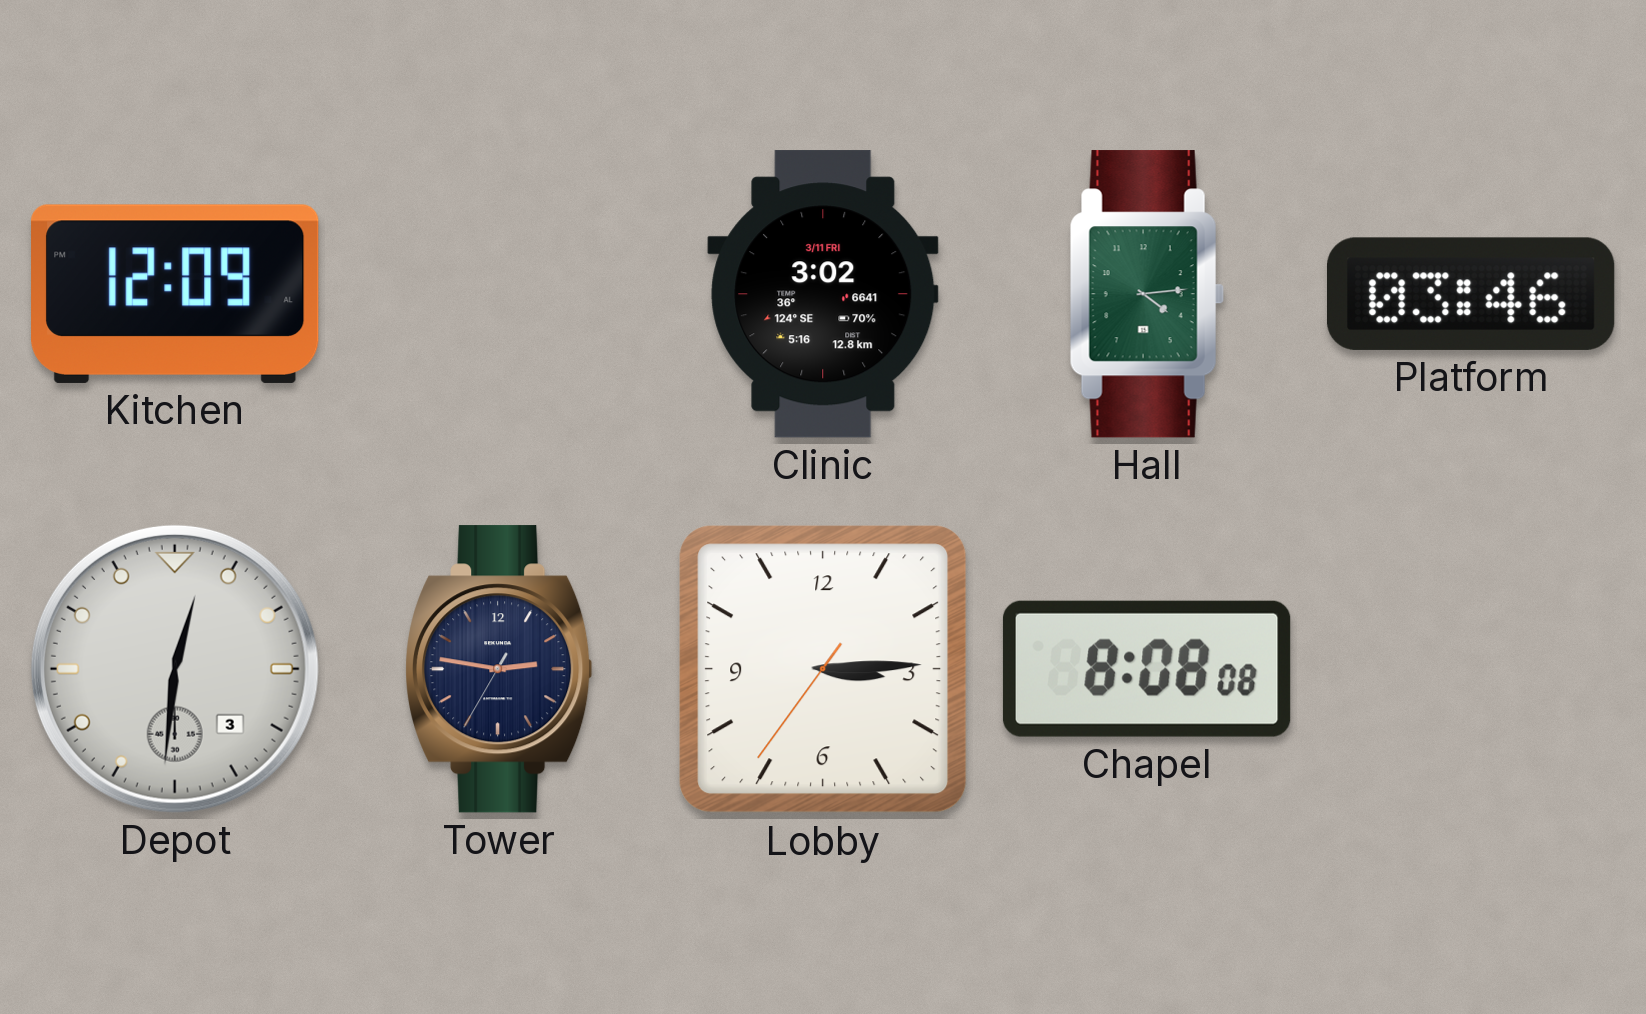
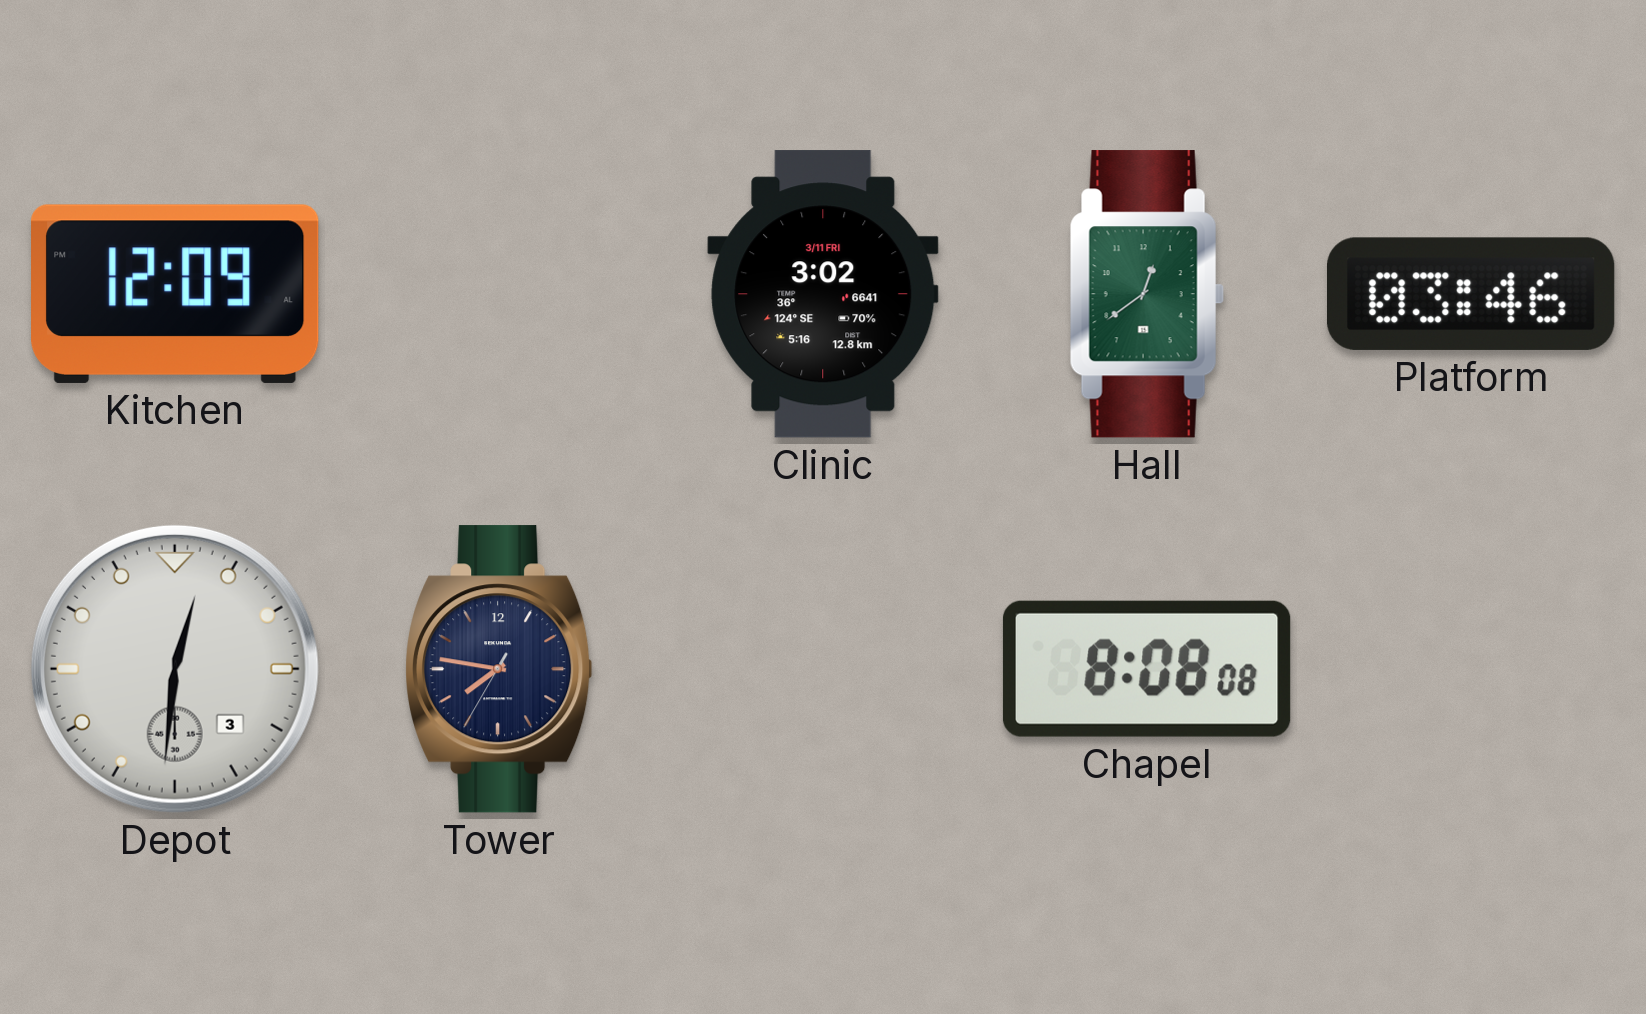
Hall: 4:14 -> 12:39
Tower: 2:46 -> 7:46
Lobby: 3:14 -> none
